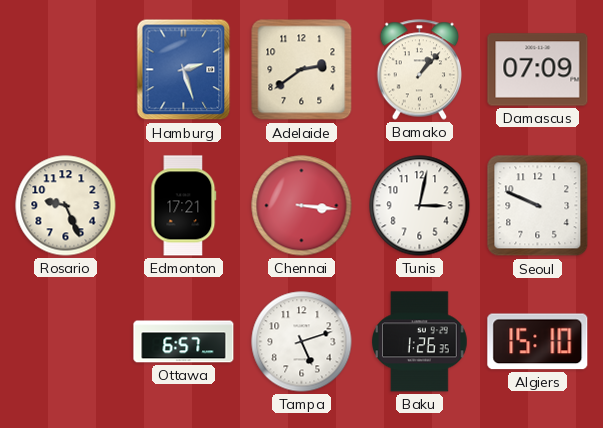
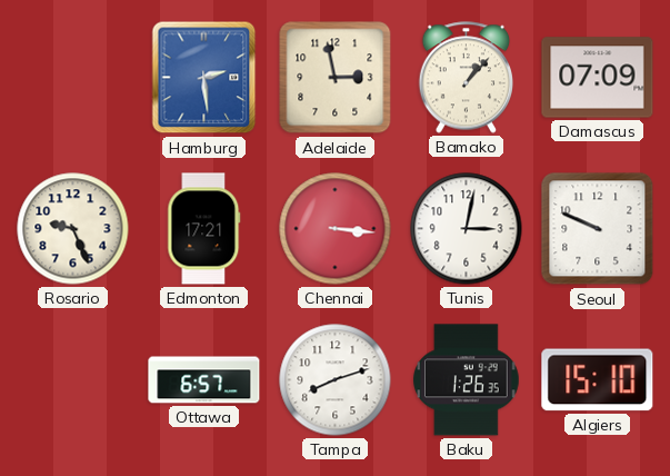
Hamburg: 2:27 -> 2:29
Adelaide: 2:39 -> 2:58
Tampa: 5:12 -> 8:12
